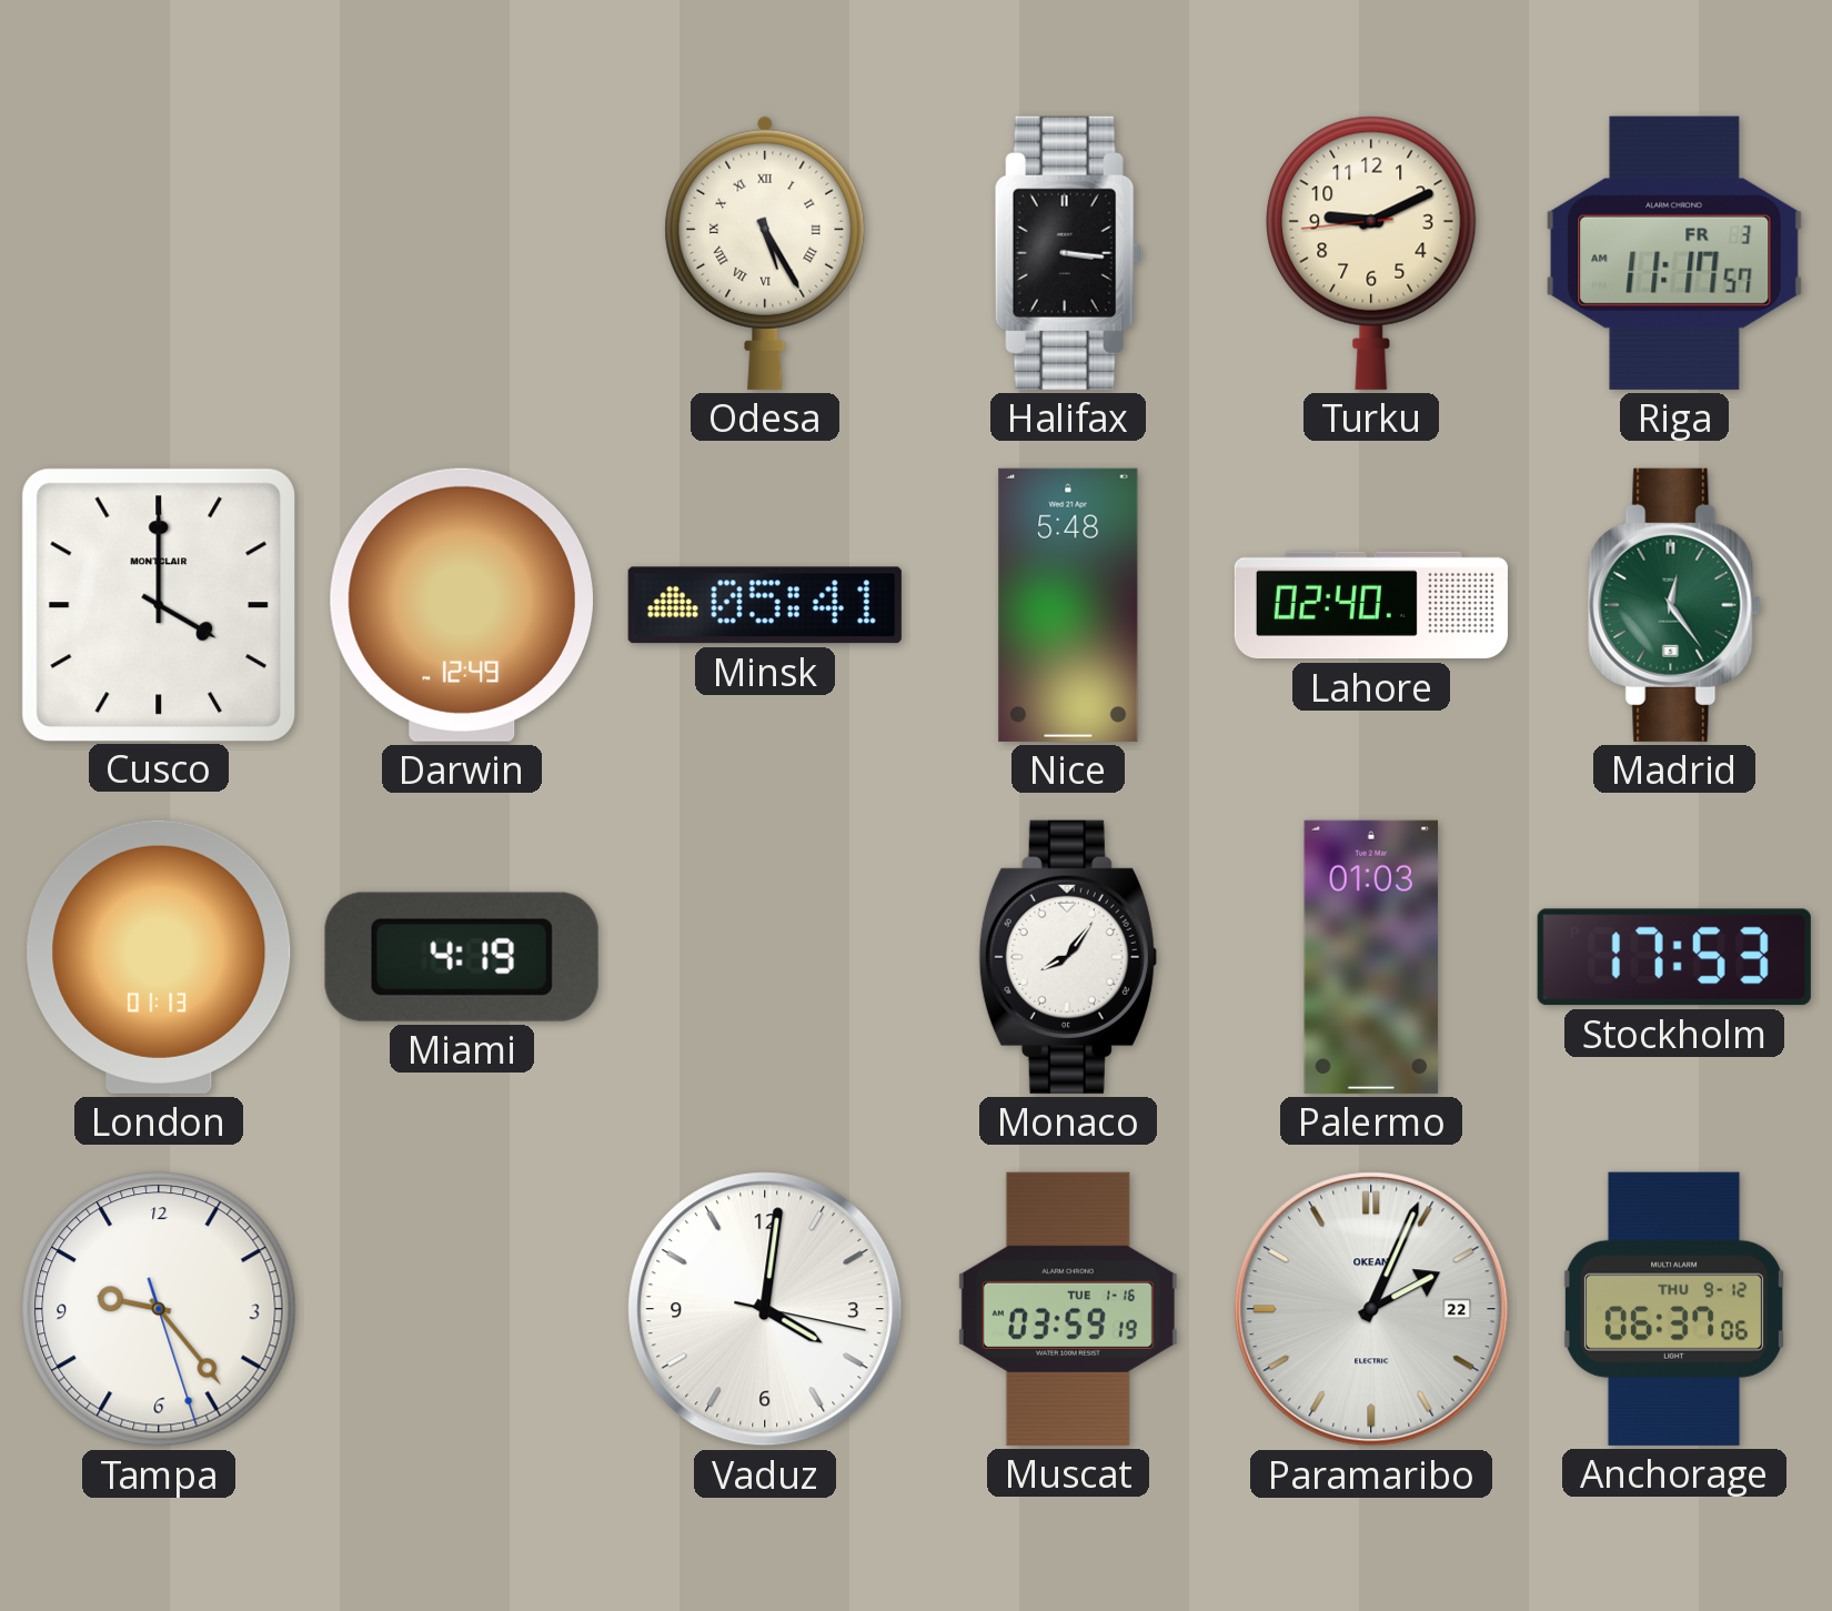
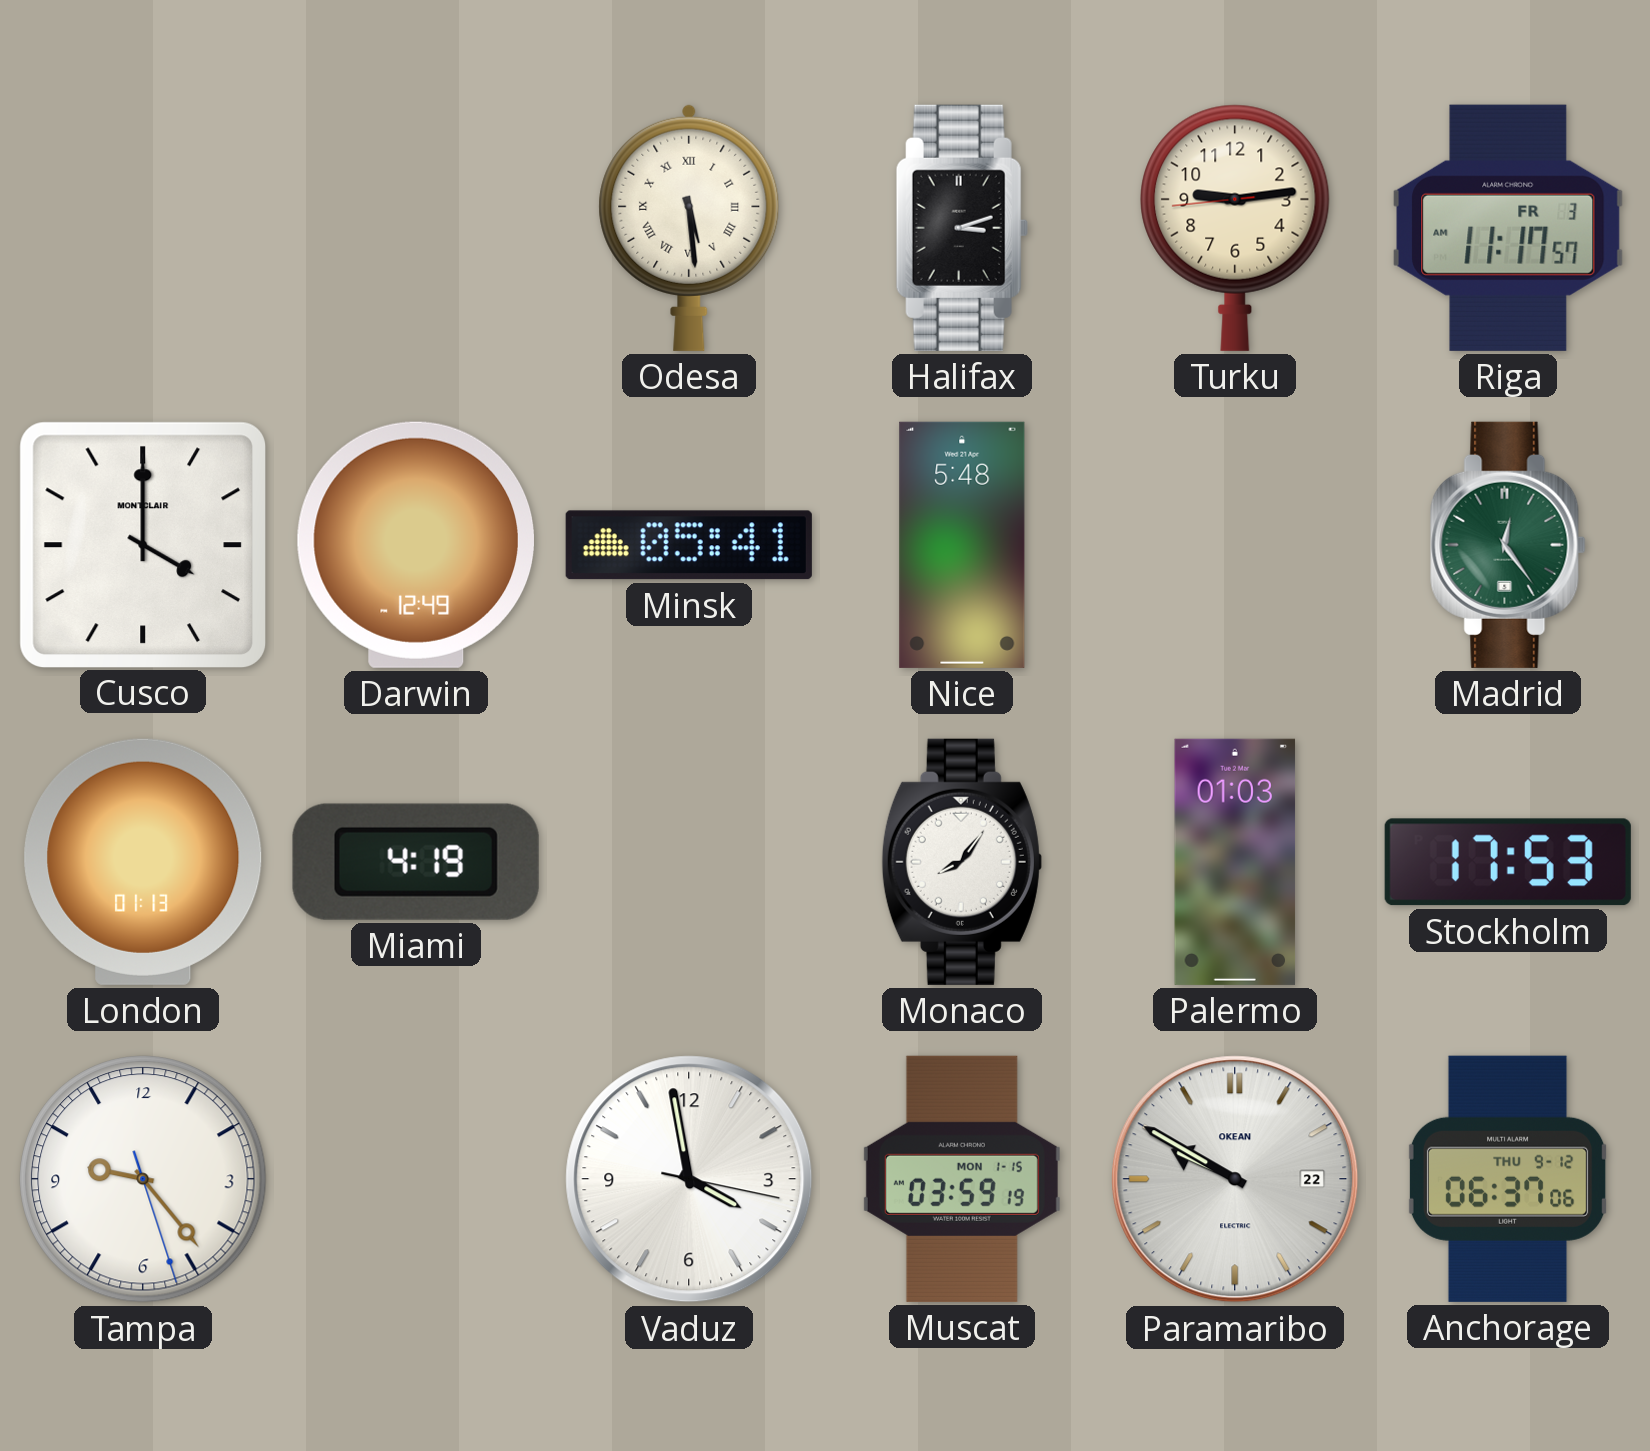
Odesa: 5:25 -> 5:29
Halifax: 3:16 -> 3:12
Turku: 9:10 -> 9:13
Lahore: 02:40 -> none
Vaduz: 4:01 -> 3:58
Muscat date: TUE 1-16 -> MON 1-15
Paramaribo: 2:04 -> 9:50
